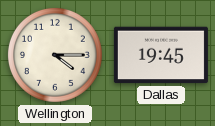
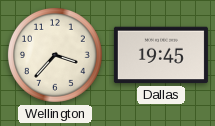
Wellington: 4:15 -> 3:37
